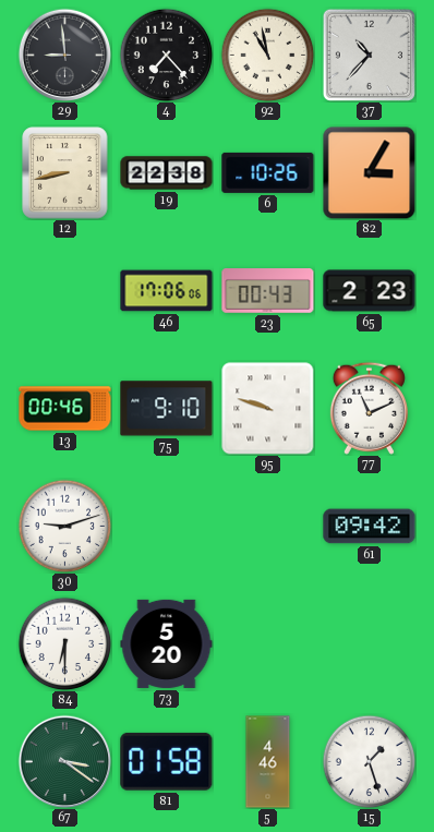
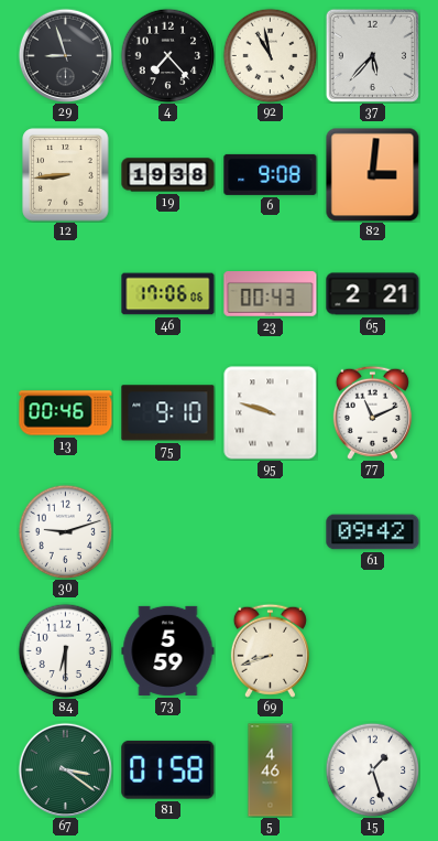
29: 8:59 -> 8:57
37: 10:37 -> 5:37
12: 8:43 -> 8:44
19: 22:38 -> 19:38
6: 10:26 -> 9:08
82: 3:05 -> 3:01
65: 2:23 -> 2:21
73: 5:20 -> 5:59
69: none -> 8:42
